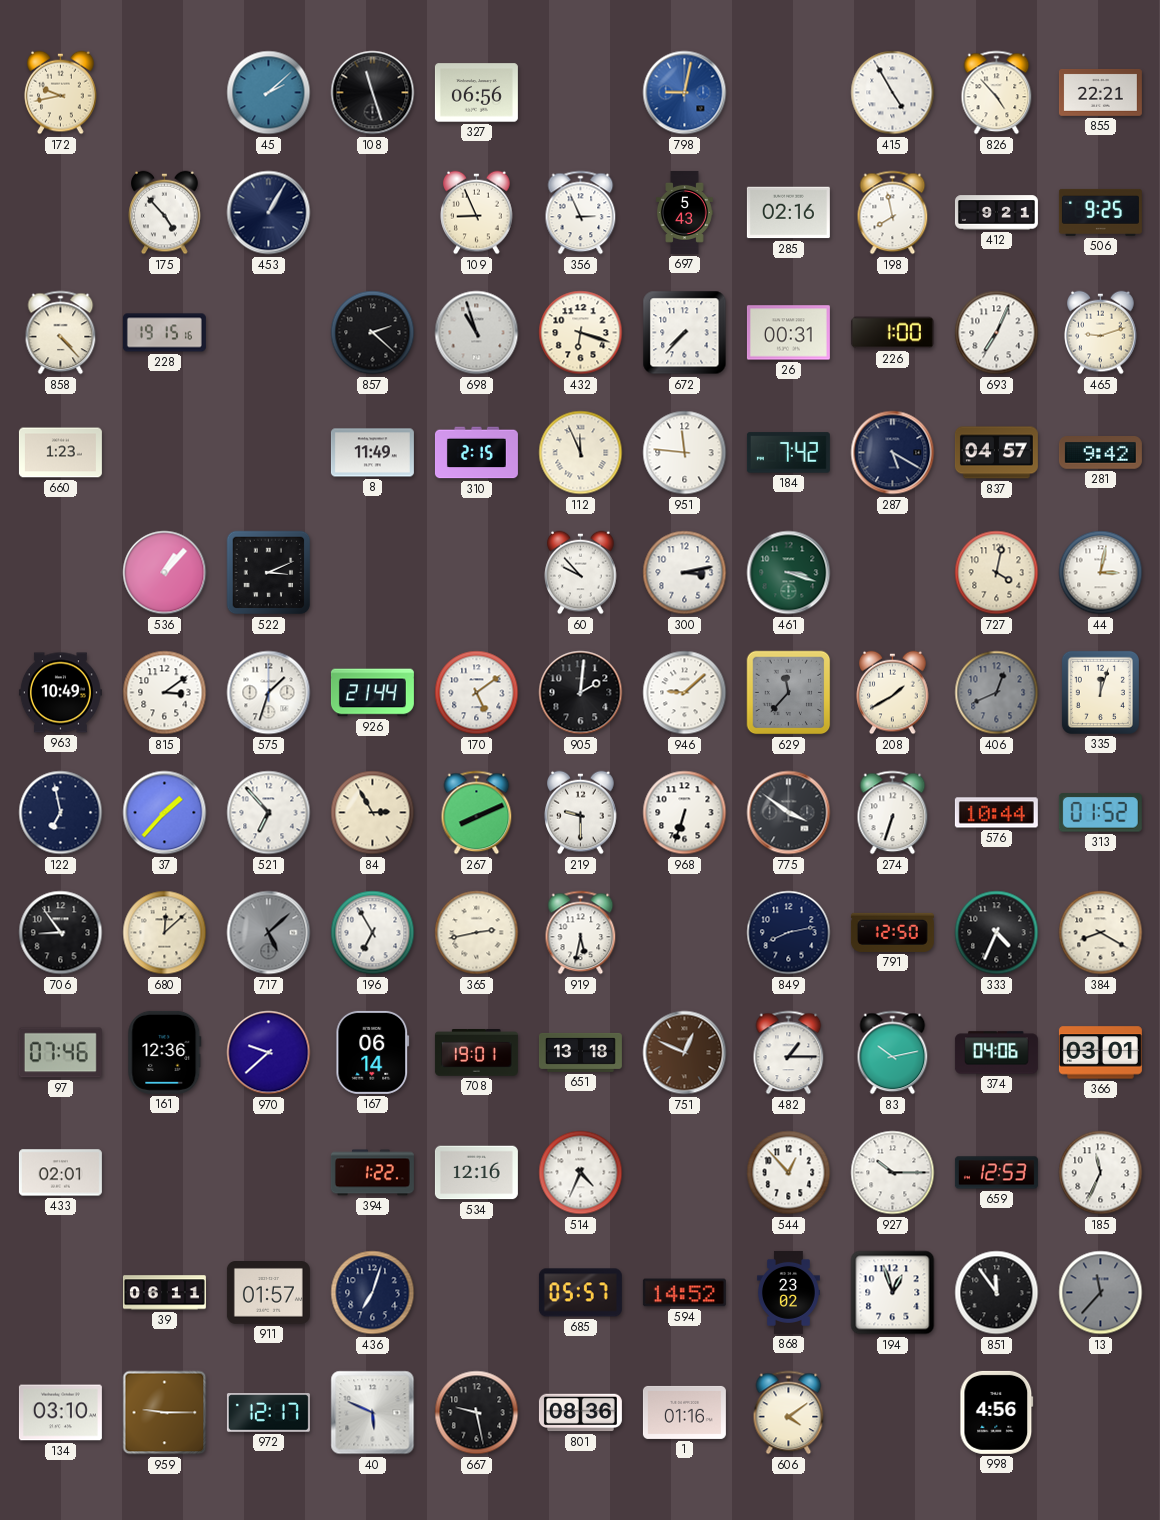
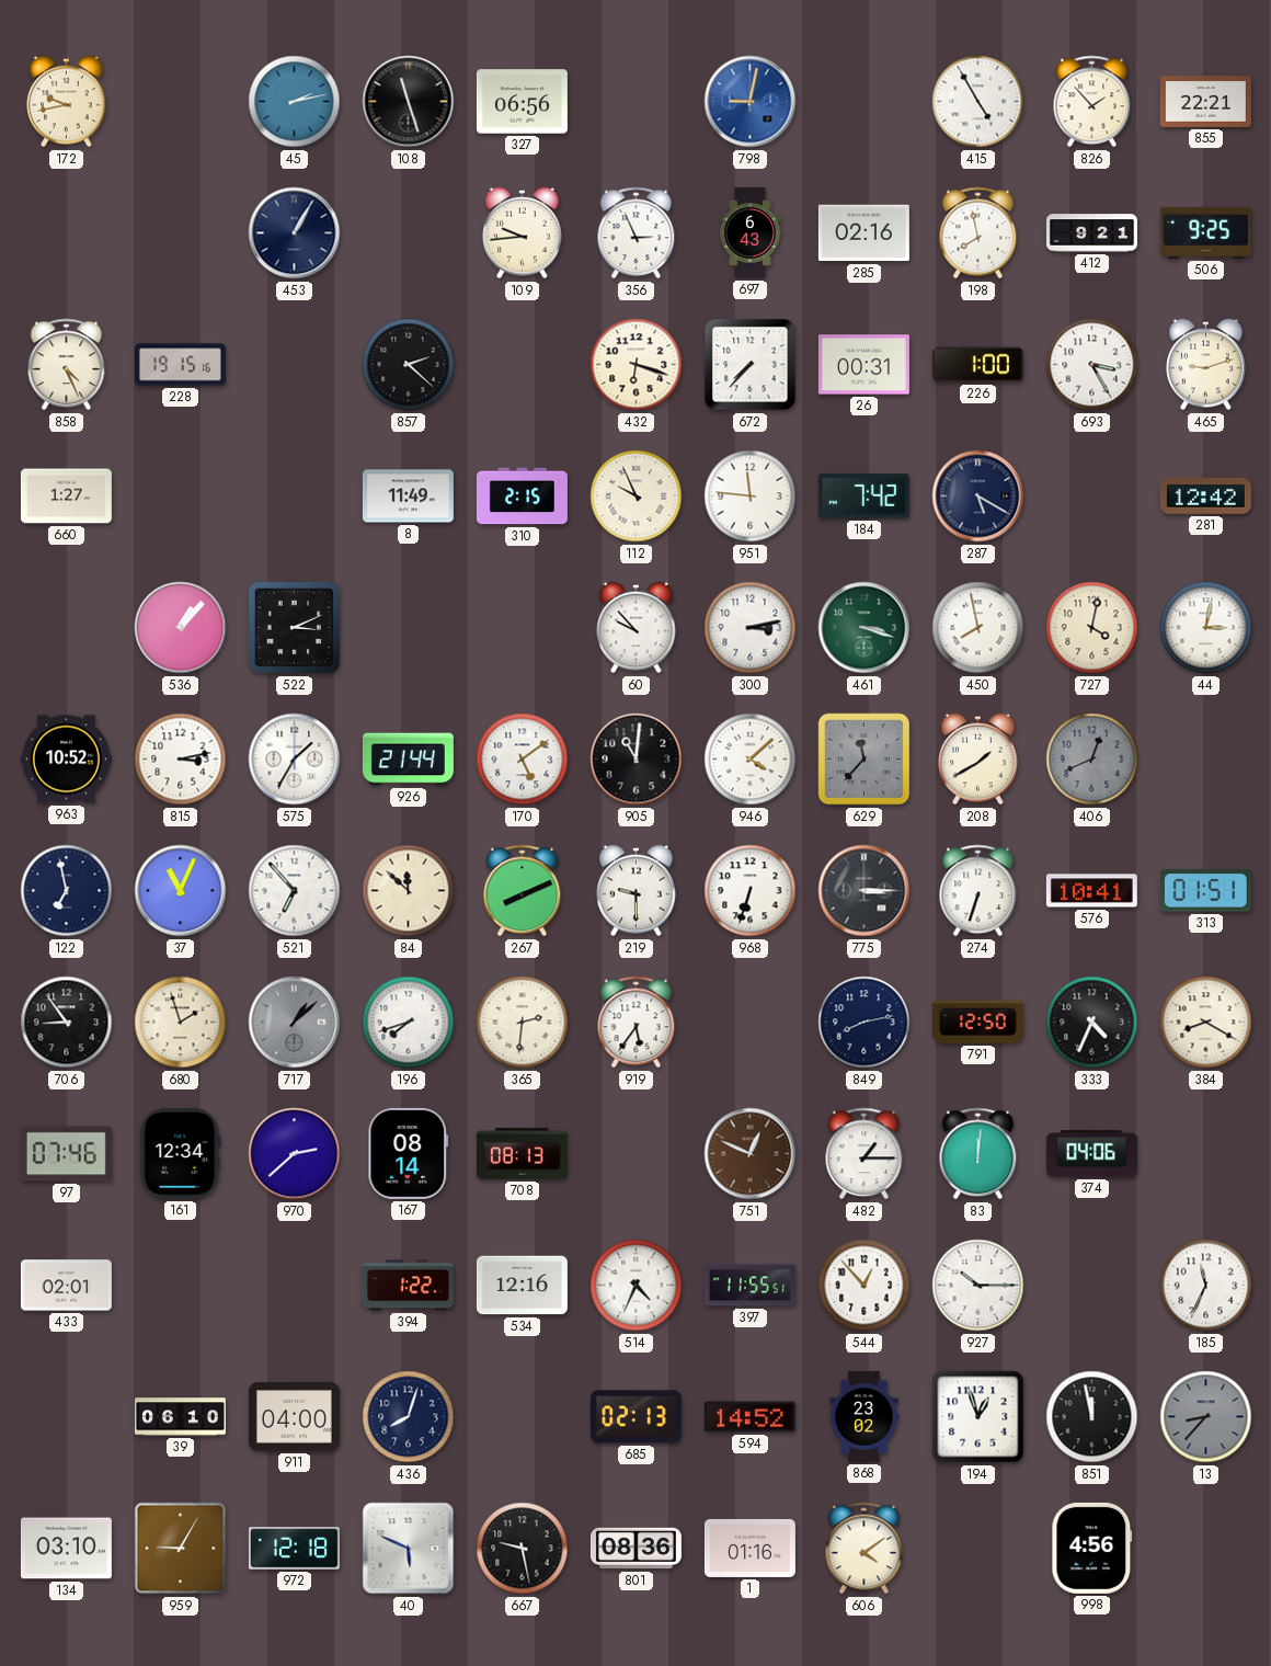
45: 2:08 -> 2:13
826: 4:53 -> 1:53
175: 4:53 -> none
109: 8:56 -> 9:44
697: 5:43 -> 6:43
858: 4:23 -> 4:26
698: 10:57 -> none
693: 7:04 -> 3:25
660: 1:23 -> 1:27
112: 11:56 -> 9:56
837: 04:57 -> none
281: 9:42 -> 12:42
450: none -> 7:58
963: 10:49 -> 10:52
815: 3:09 -> 3:13
575: 1:33 -> 1:35
905: 2:01 -> 11:01
946: 9:08 -> 4:08
335: 12:03 -> none
37: 1:37 -> 11:04
84: 2:55 -> 11:52
775: 3:51 -> 3:15
576: 10:44 -> 10:41
313: 01:52 -> 01:51
680: 12:08 -> 1:57
717: 5:08 -> 1:08
196: 6:55 -> 7:42
365: 2:43 -> 2:31
919: 5:32 -> 5:36
161: 12:36 -> 12:34
970: 9:38 -> 2:38
167: 06:14 -> 08:14
708: 19:01 -> 08:13
651: 13:18 -> none
83: 10:13 -> 12:01
366: 03:01 -> none
397: none -> 11:55
659: 12:53 -> none
39: 06:11 -> 06:10
911: 01:57 -> 04:00
436: 7:03 -> 8:03
685: 05:57 -> 02:13
851: 11:54 -> 11:58
13: 11:37 -> 8:37
959: 9:15 -> 9:05
972: 12:17 -> 12:18
